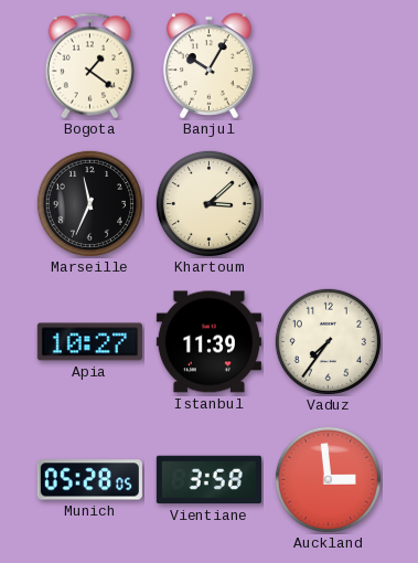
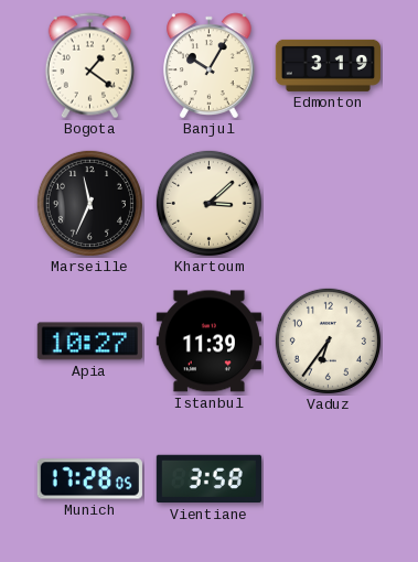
Edmonton: none -> 3:19
Vaduz: 7:36 -> 6:36
Munich: 05:28 -> 17:28
Auckland: 2:59 -> none
